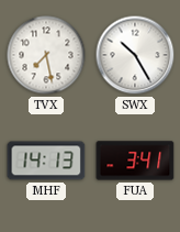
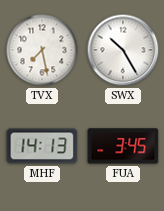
FUA: 3:41 -> 3:45
